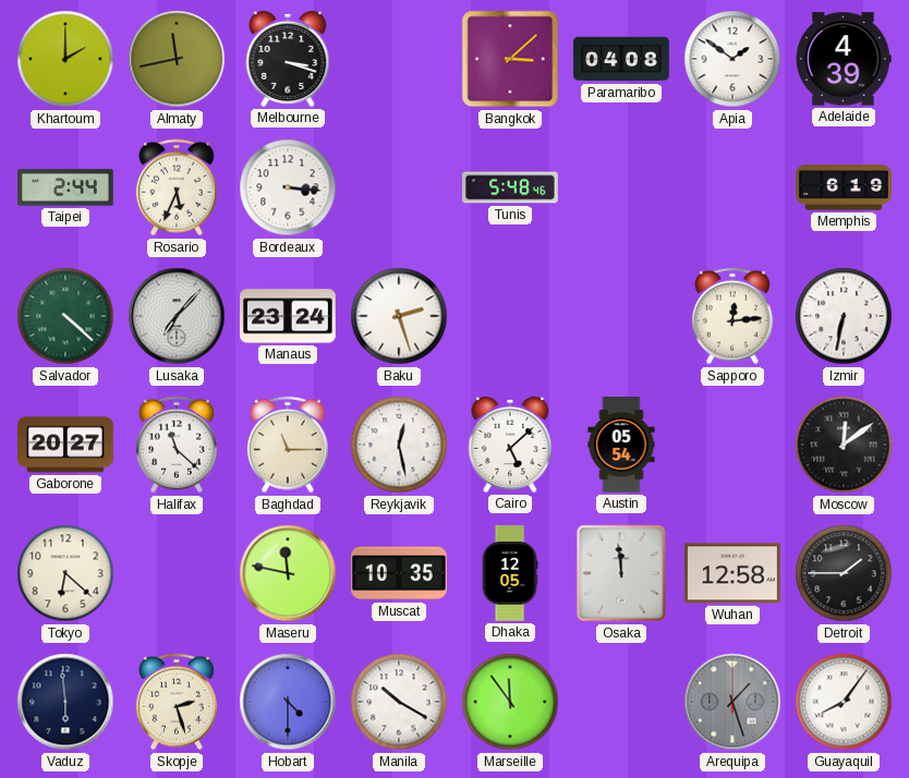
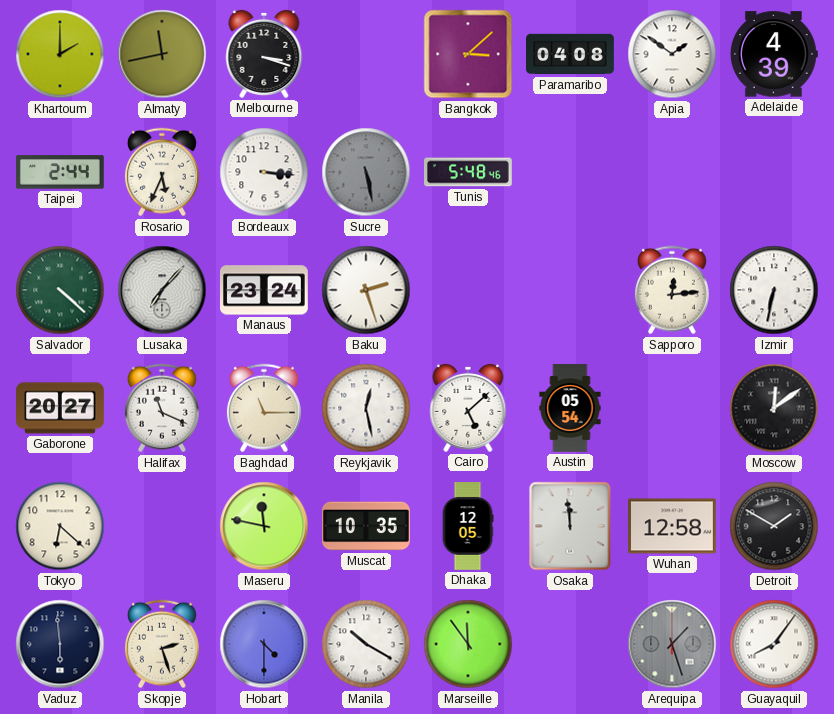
Sucre: none -> 5:28
Memphis: 6:19 -> none
Halifax: 11:22 -> 11:19
Detroit: 1:45 -> 1:50
